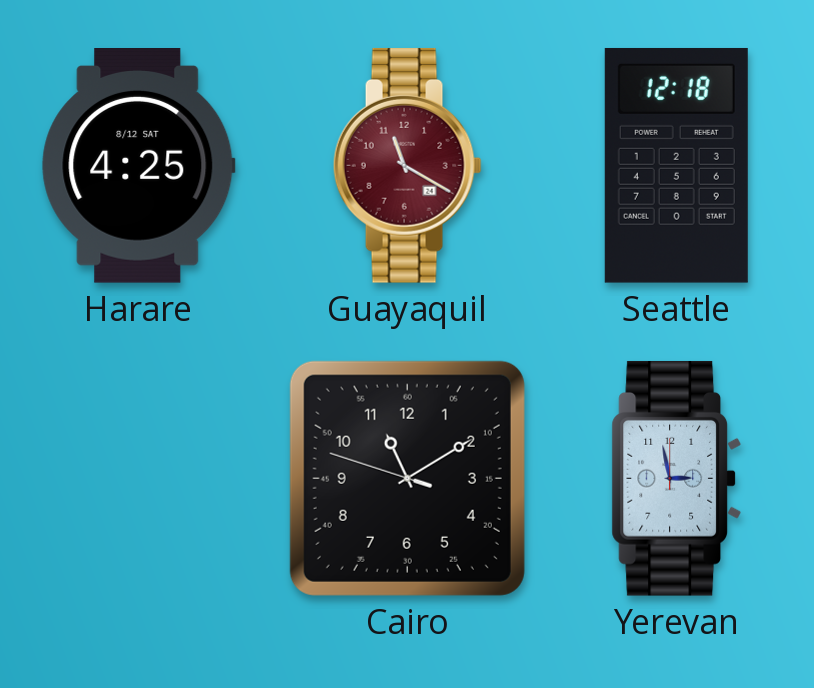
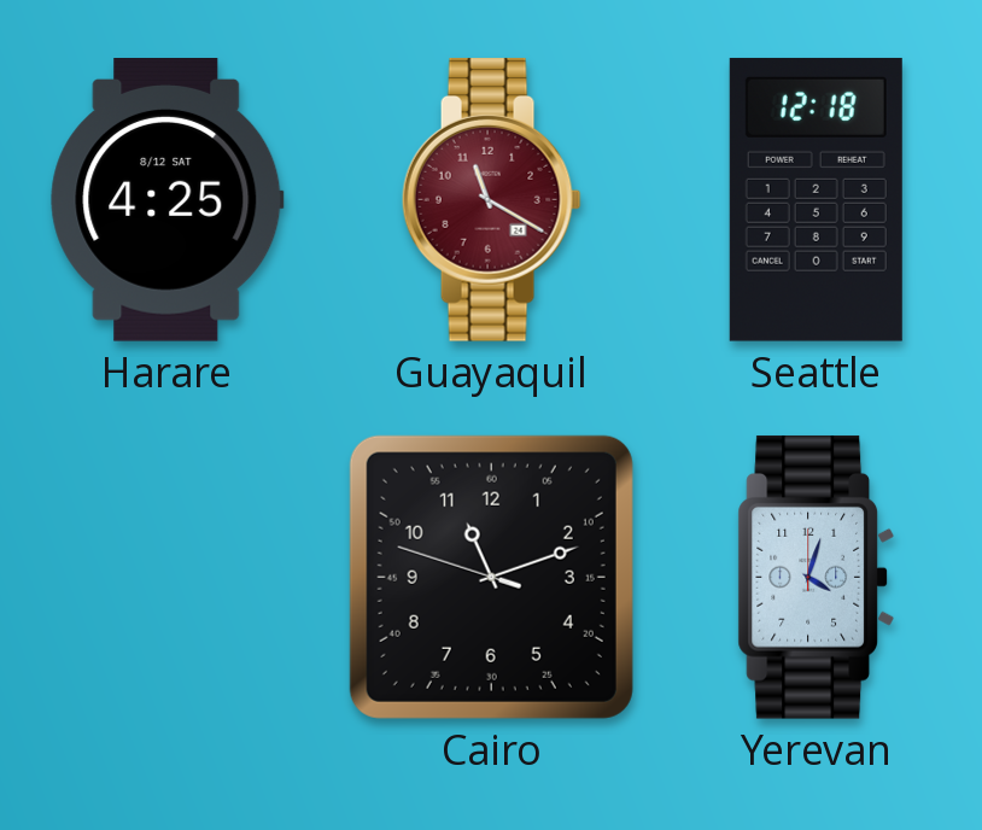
Cairo: 11:09 -> 11:11
Yerevan: 2:58 -> 4:03
